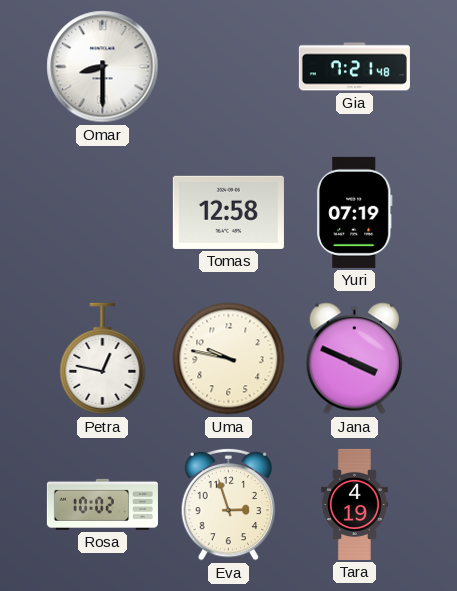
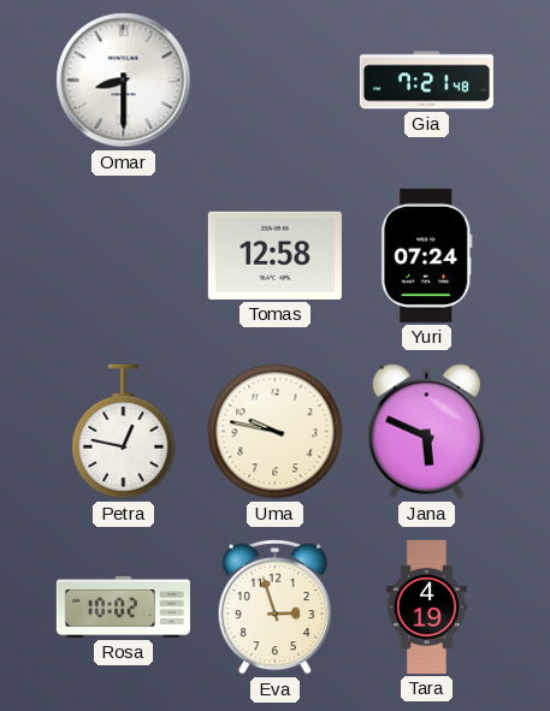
Yuri: 07:19 -> 07:24
Jana: 3:49 -> 5:49
